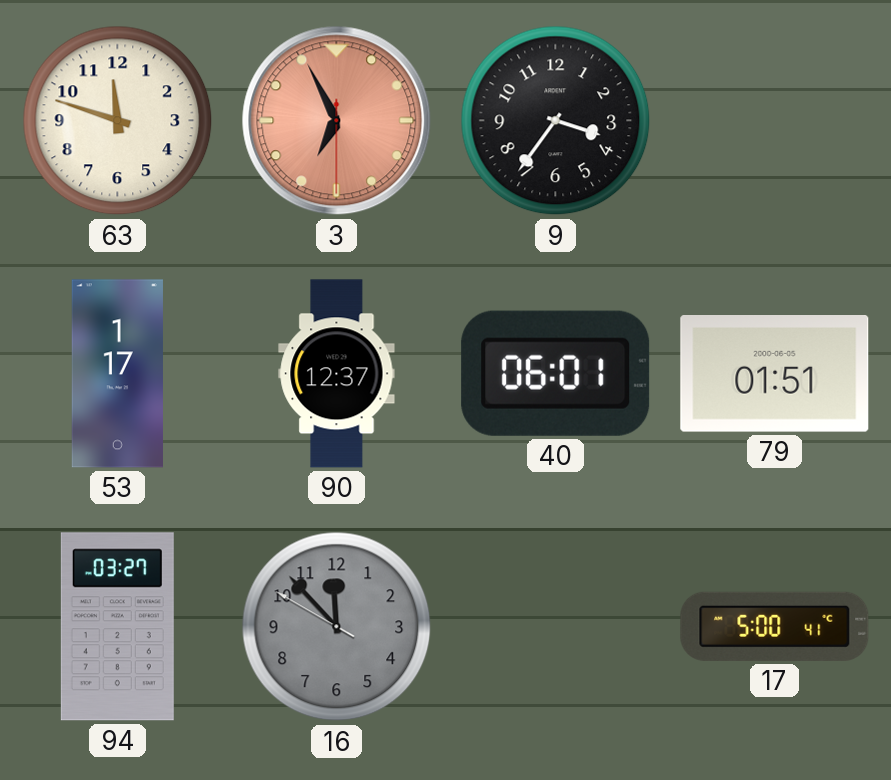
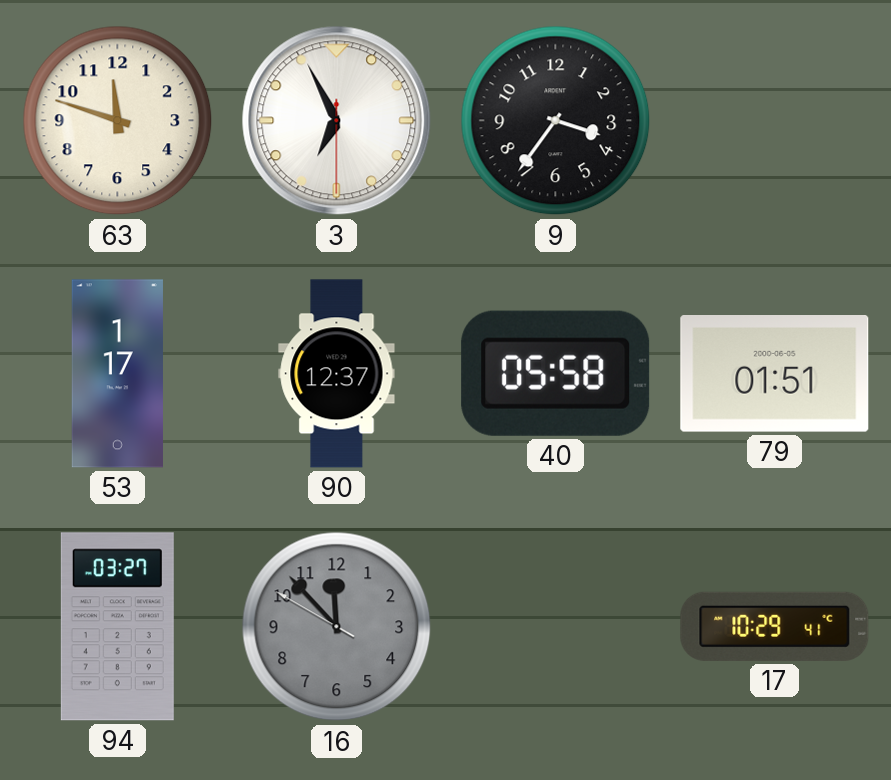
3 dial: salmon -> white
40: 06:01 -> 05:58
17: 5:00 -> 10:29
